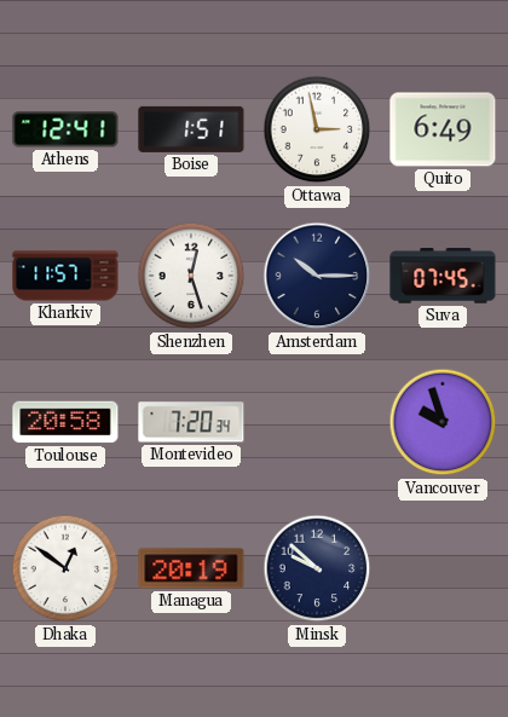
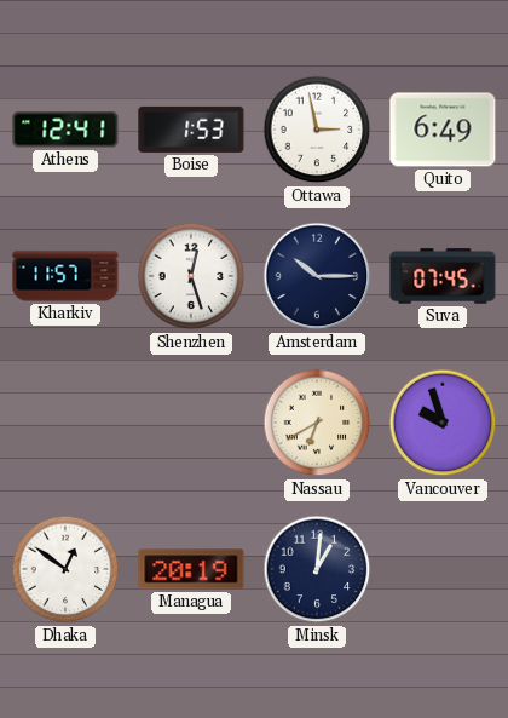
Boise: 1:51 -> 1:53
Toulouse: 20:58 -> none
Montevideo: 7:20 -> none
Nassau: none -> 6:40
Minsk: 9:52 -> 1:01
